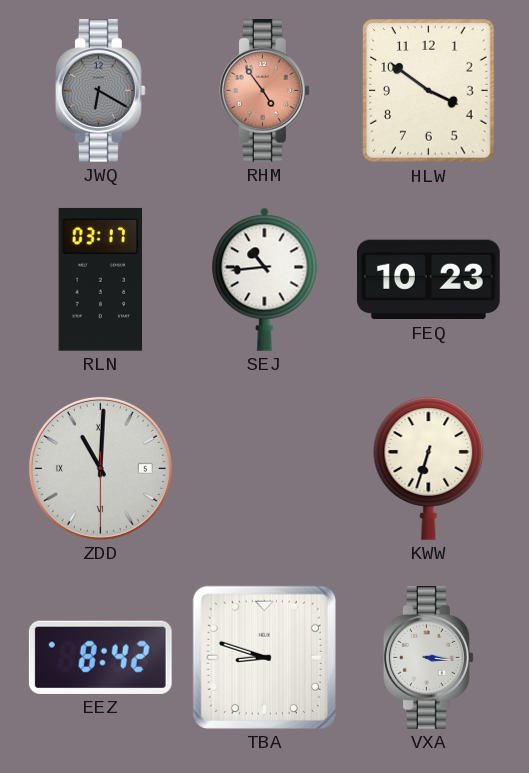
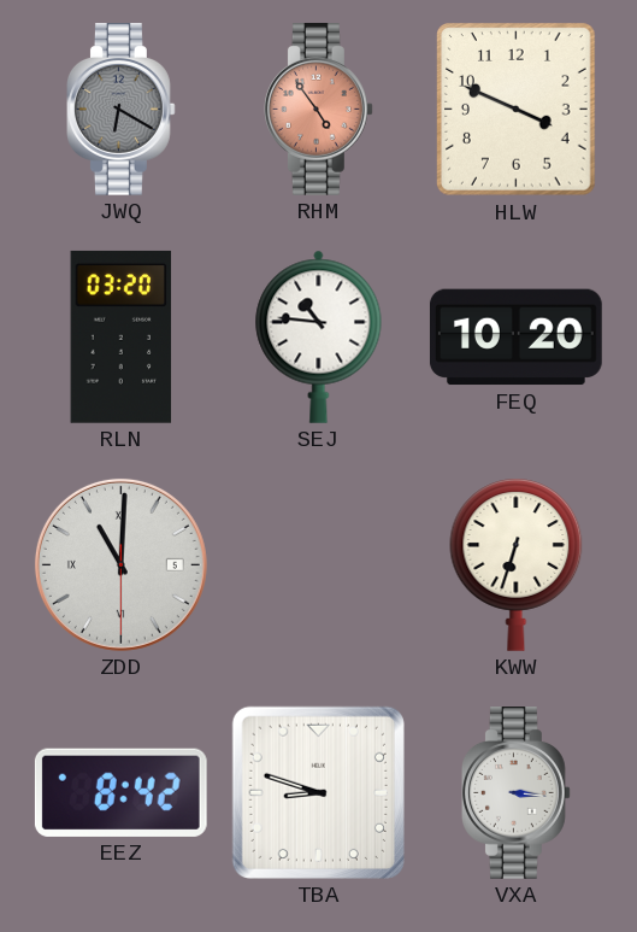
HLW: 3:51 -> 3:49
RLN: 03:17 -> 03:20
SEJ: 10:44 -> 10:46
FEQ: 10:23 -> 10:20
